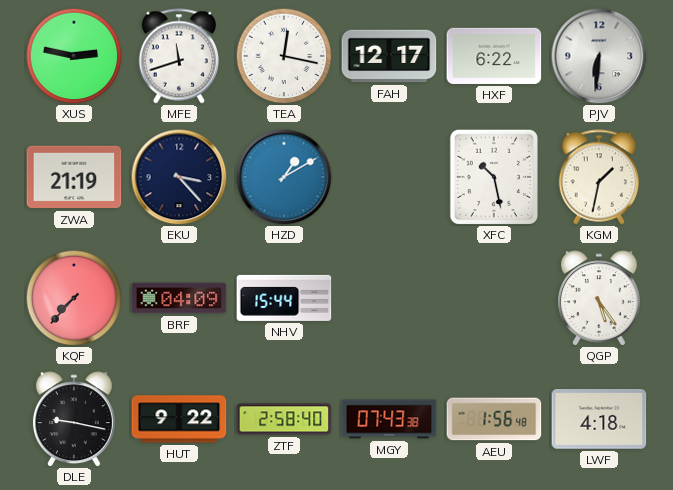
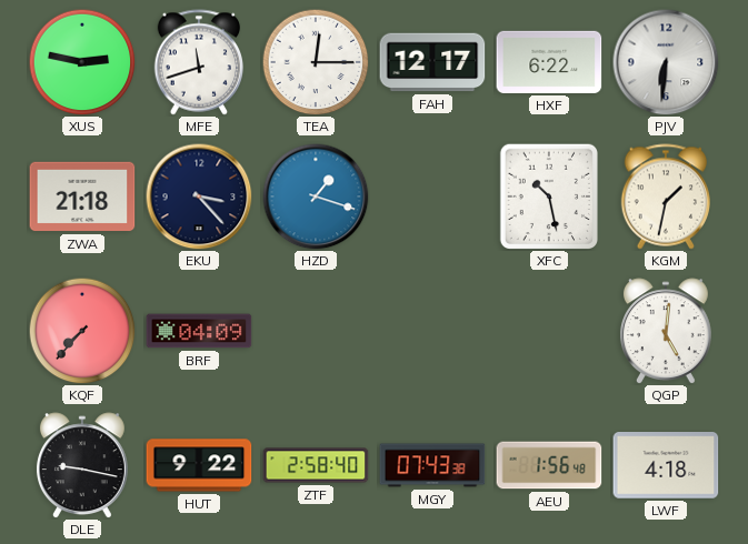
TEA: 12:17 -> 12:15
ZWA: 21:19 -> 21:18
HZD: 1:10 -> 1:18
NHV: 15:44 -> none
QGP: 5:24 -> 5:01
